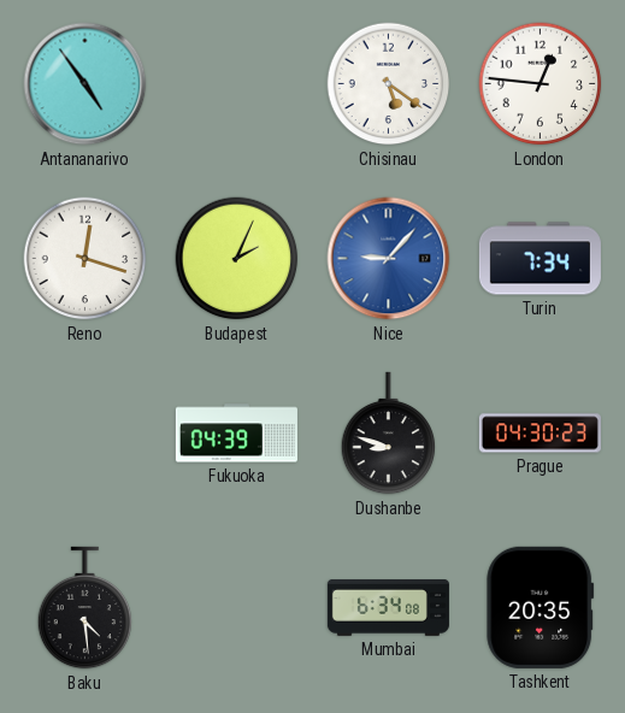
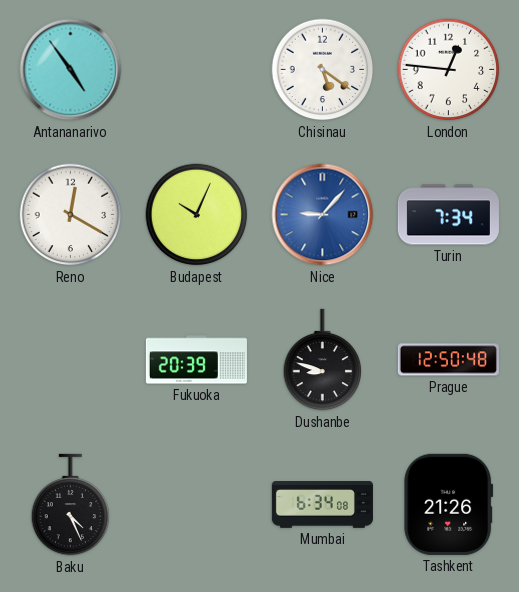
Reno: 12:18 -> 12:20
Budapest: 2:04 -> 10:04
Fukuoka: 04:39 -> 20:39
Prague: 04:30 -> 12:50
Baku: 4:29 -> 4:26
Tashkent: 20:35 -> 21:26
